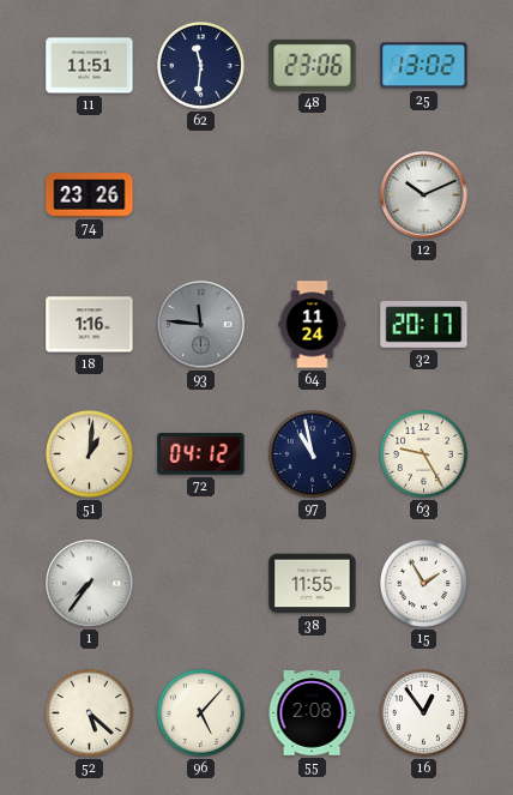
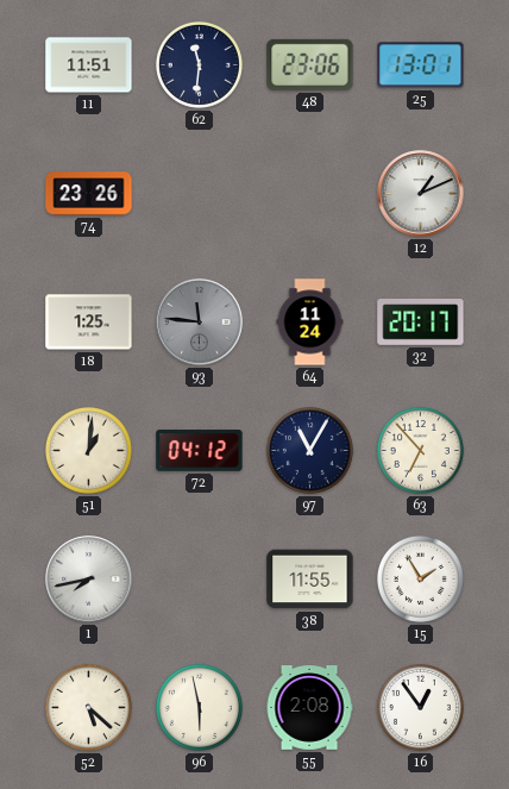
25: 13:02 -> 13:01
12: 10:11 -> 1:11
18: 1:16 -> 1:25
97: 10:58 -> 11:05
63: 9:25 -> 6:53
1: 7:36 -> 7:43
96: 5:07 -> 5:58
